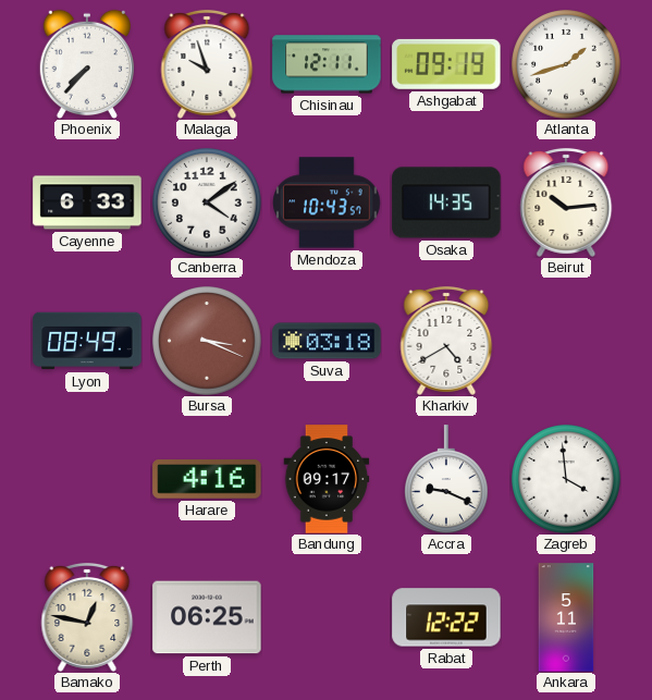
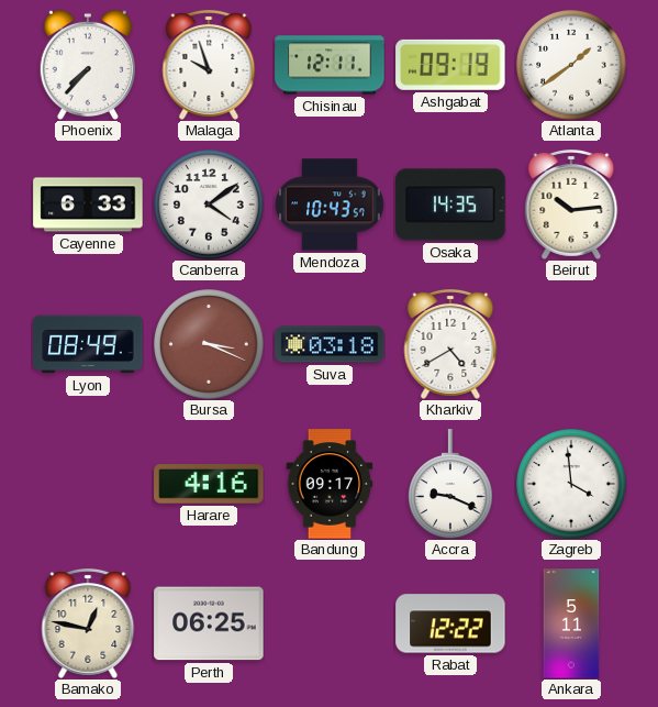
Atlanta: 1:42 -> 1:39
